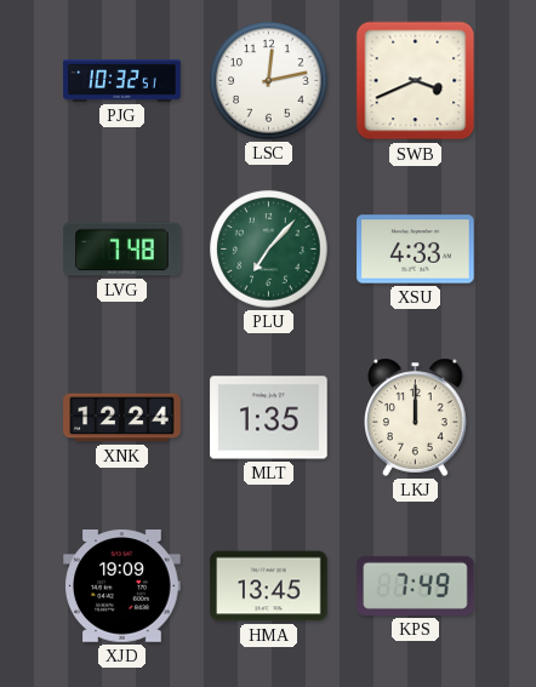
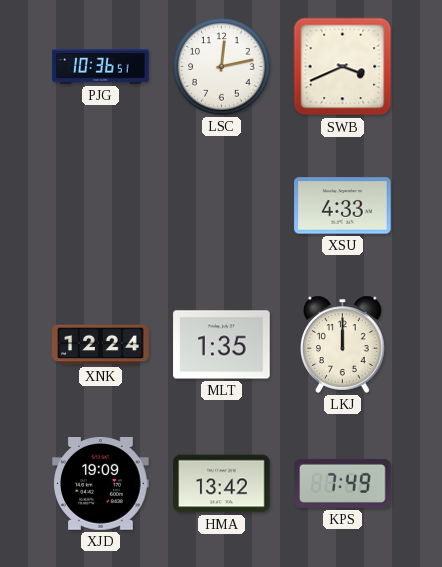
PJG: 10:32 -> 10:36
LVG: 7:48 -> none
PLU: 7:07 -> none
HMA: 13:45 -> 13:42
